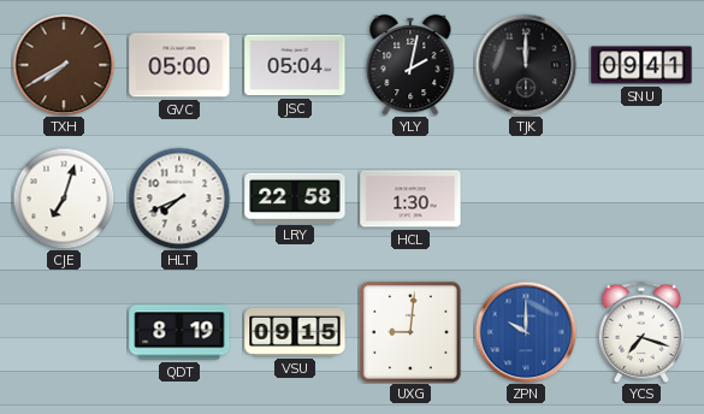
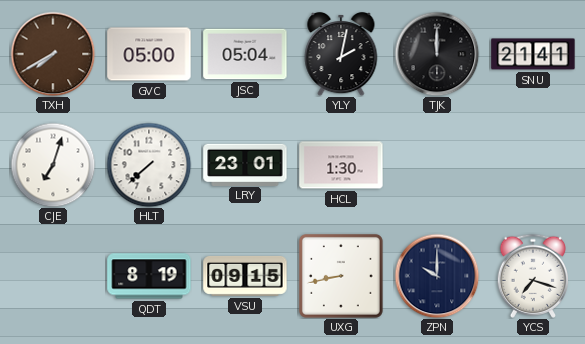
SNU: 09:41 -> 21:41
HLT: 7:41 -> 7:38
LRY: 22:58 -> 23:01
UXG: 9:01 -> 8:43
ZPN dial: blue -> navy
